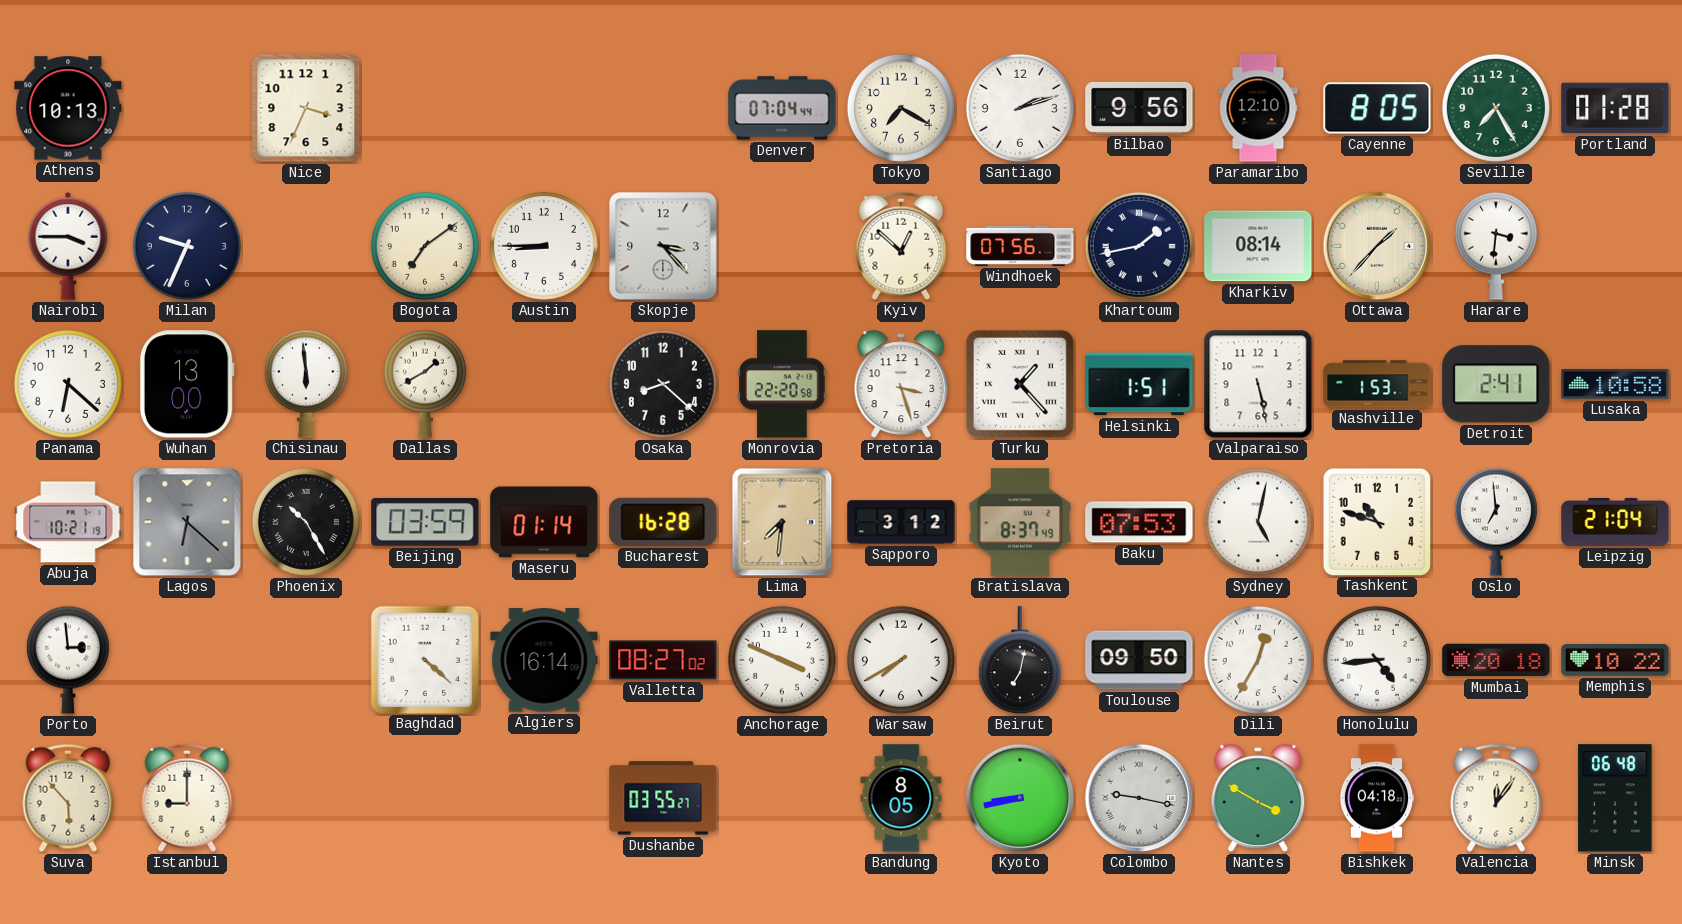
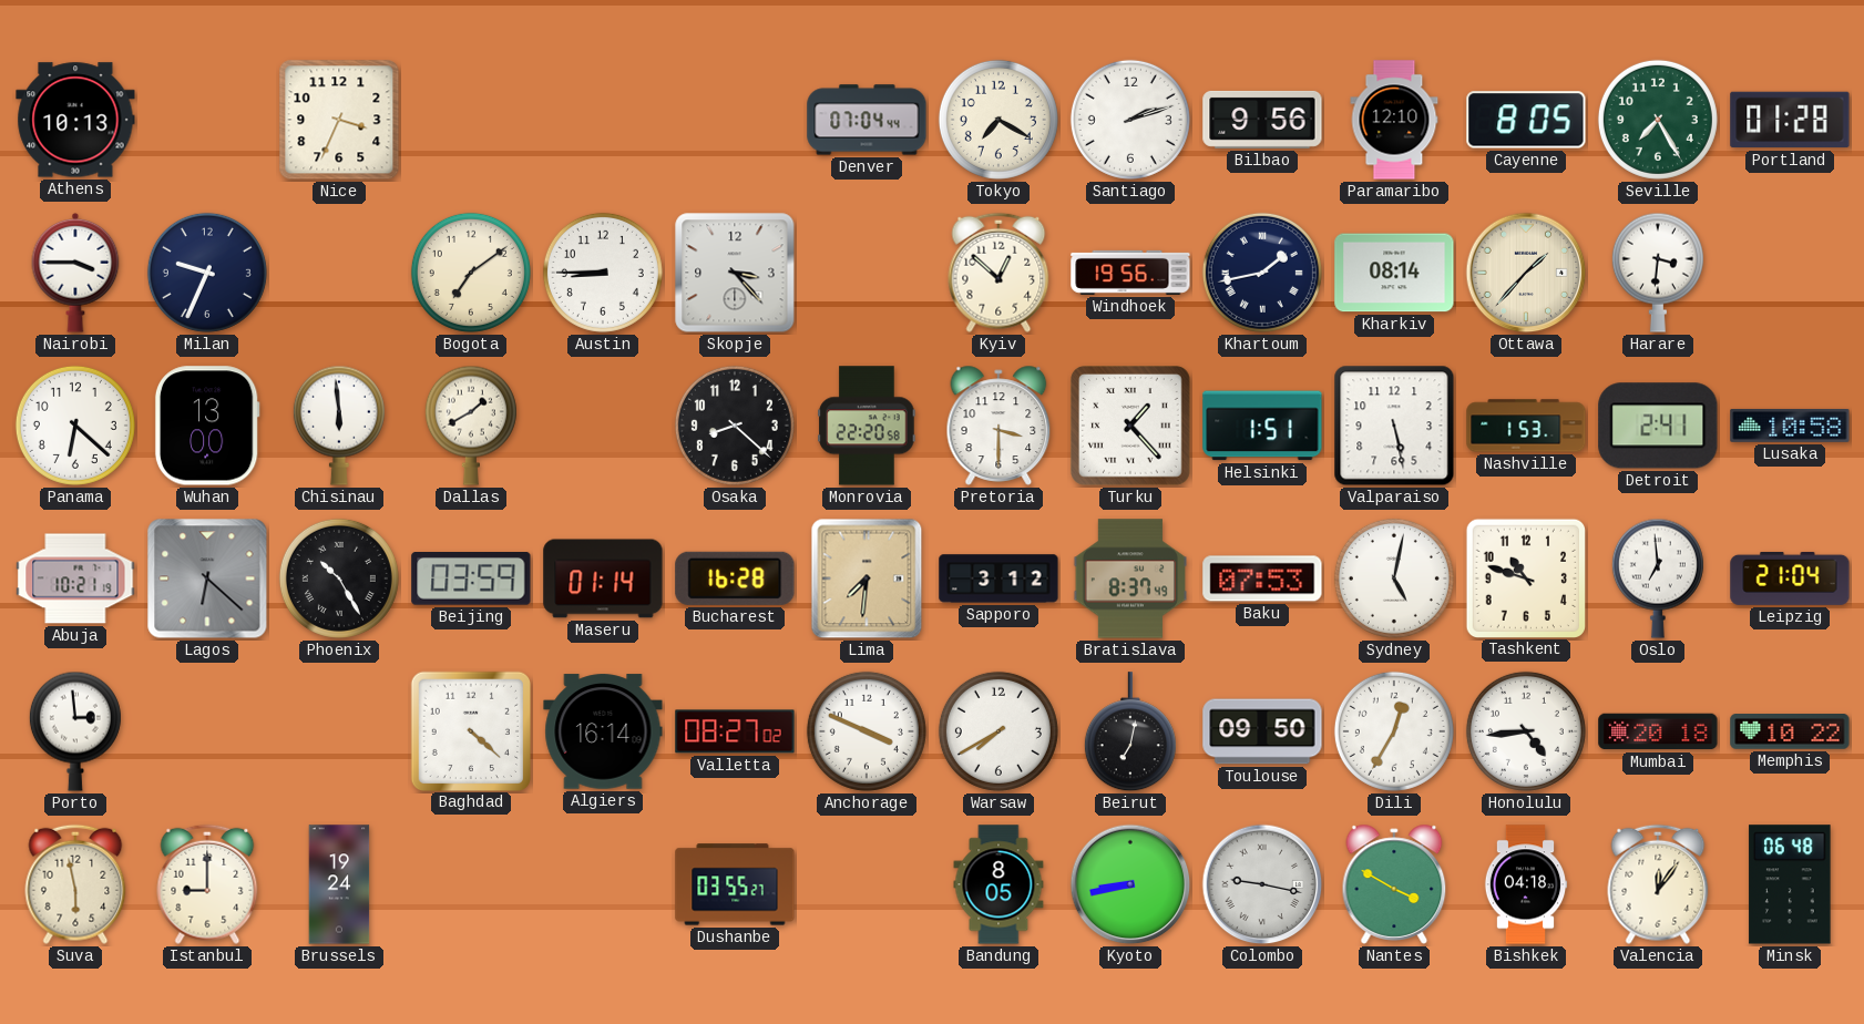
Windhoek: 07:56 -> 19:56
Pretoria: 3:27 -> 3:30
Suva: 5:53 -> 5:58
Brussels: none -> 19:24
